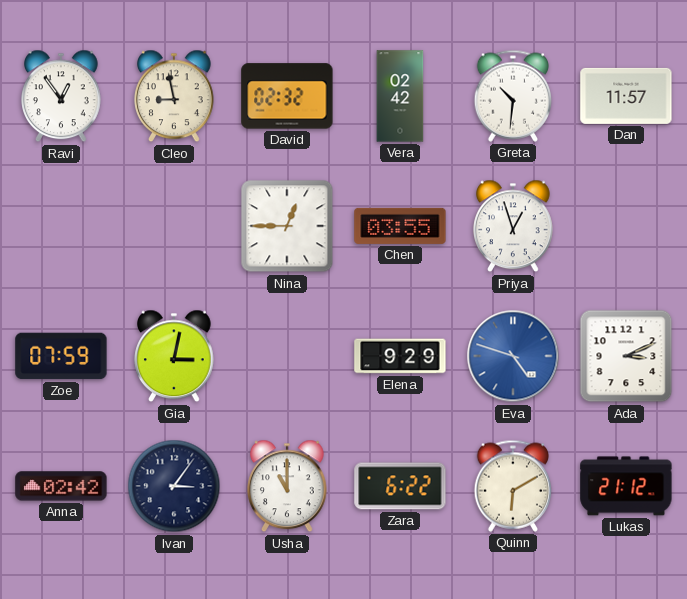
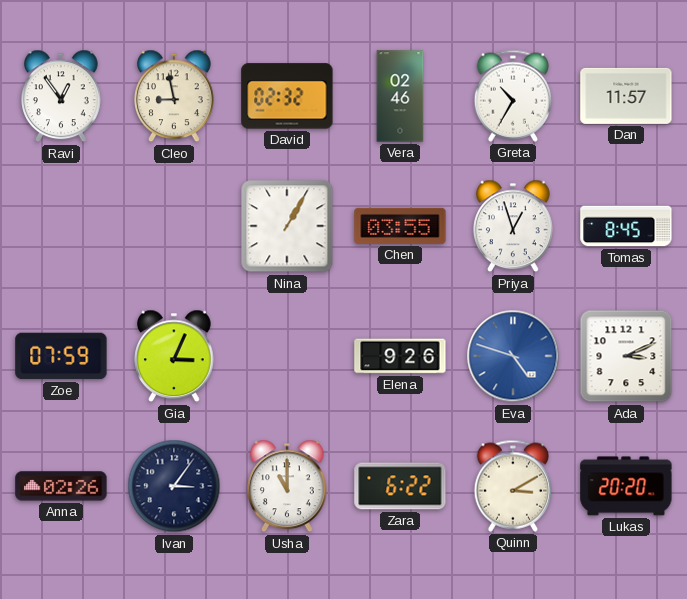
Vera: 02:42 -> 02:46
Greta: 10:31 -> 10:35
Nina: 12:45 -> 1:05
Tomas: none -> 8:45
Gia: 3:02 -> 3:04
Elena: 9:29 -> 9:26
Anna: 02:42 -> 02:26
Quinn: 6:10 -> 3:10
Lukas: 21:12 -> 20:20
